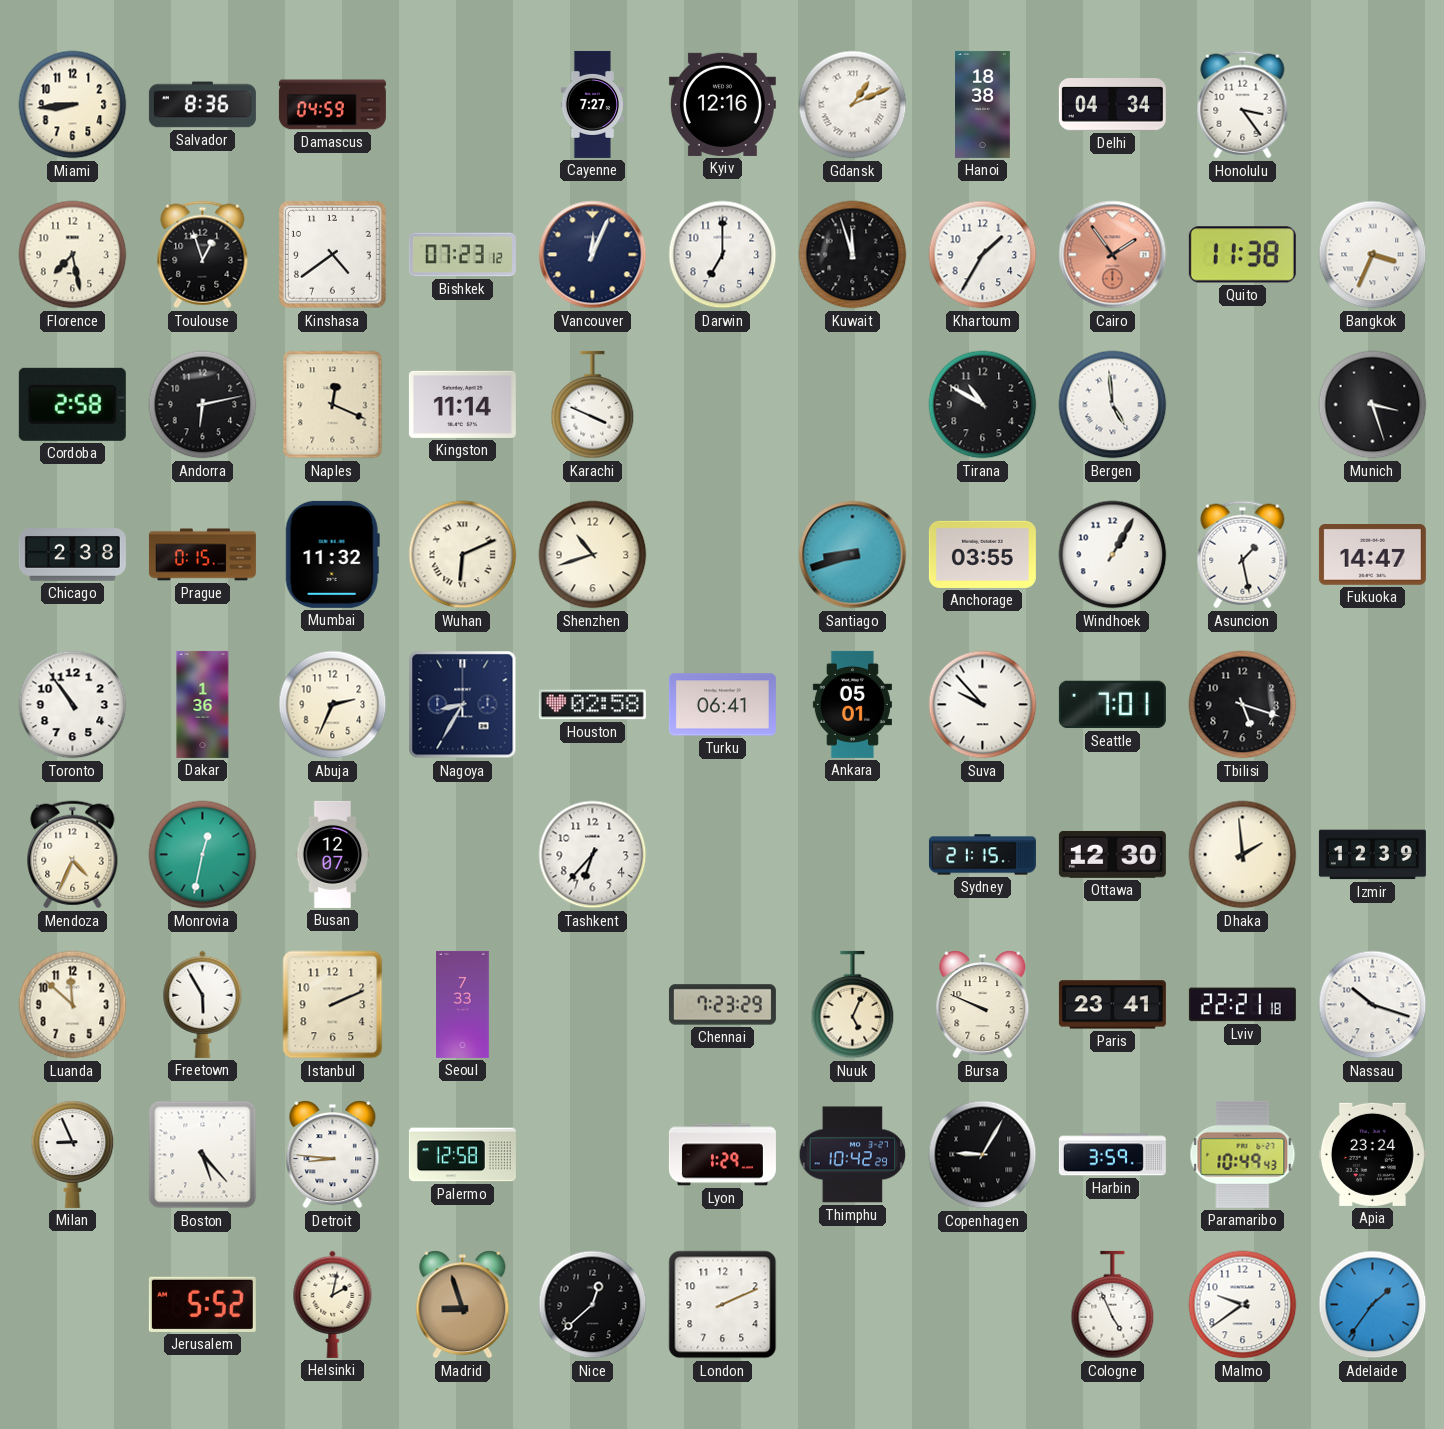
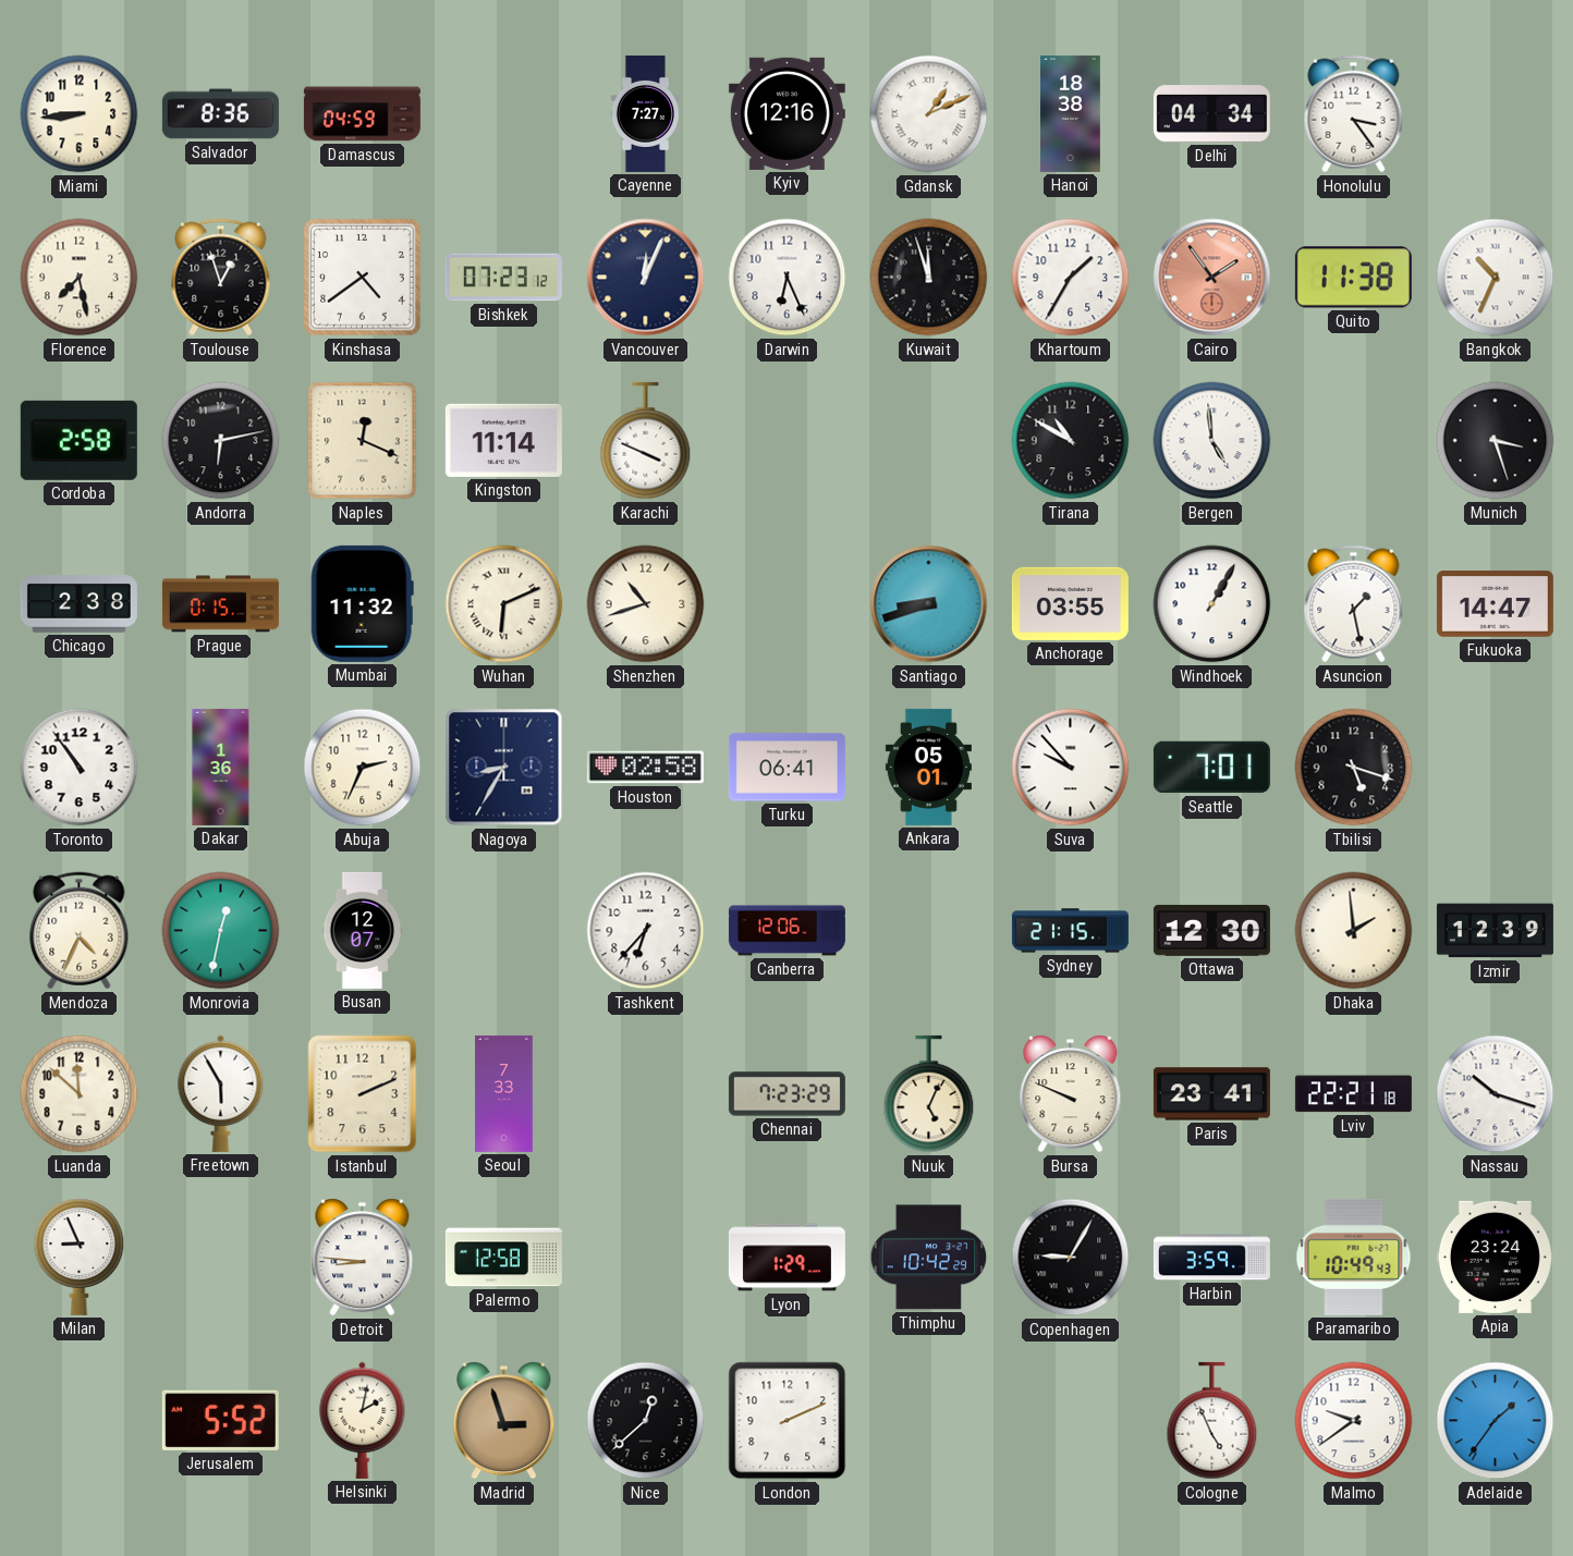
Darwin: 7:00 -> 6:26
Bangkok: 3:34 -> 10:34
Canberra: none -> 12:06
Boston: 5:23 -> none
Madrid: 8:57 -> 2:57
